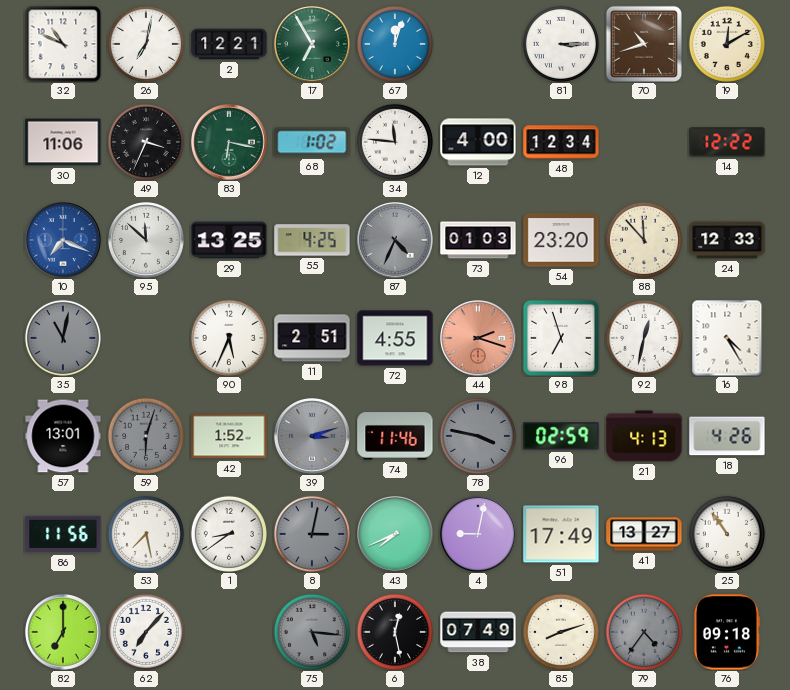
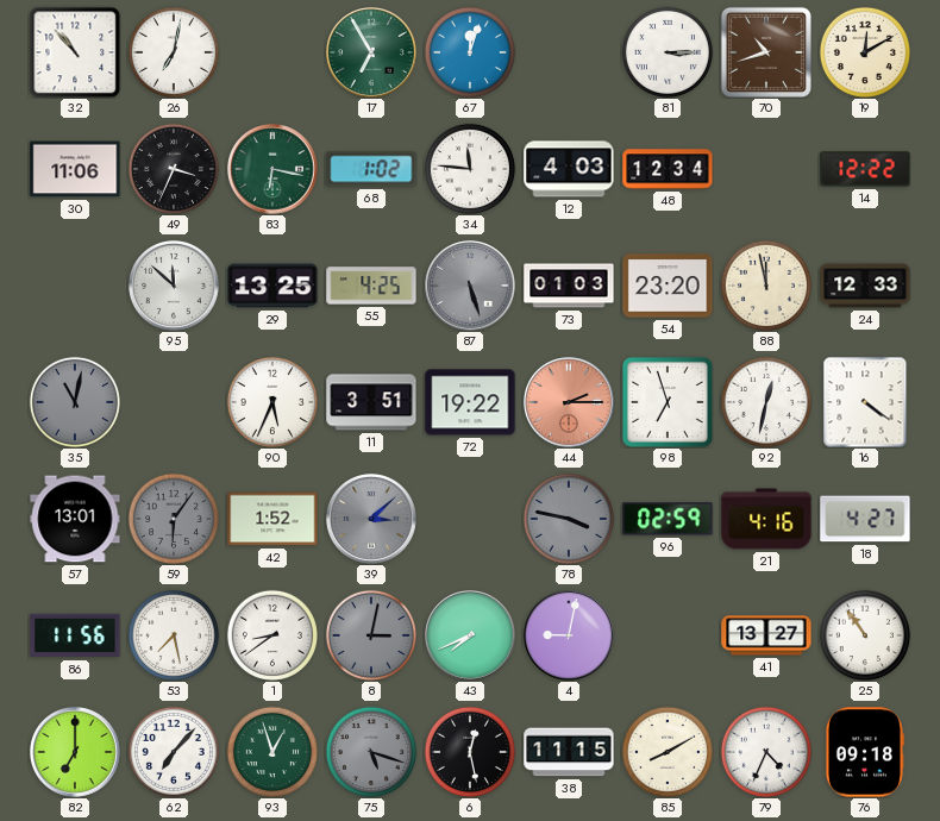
32: 10:49 -> 10:53
2: 12:21 -> none
12: 4:00 -> 4:03
10: 7:19 -> none
87: 4:34 -> 5:27
88: 11:53 -> 11:58
11: 2:51 -> 3:51
72: 4:55 -> 19:22
44: 2:18 -> 2:15
16: 4:25 -> 4:21
59: 6:03 -> 6:06
39: 3:12 -> 3:08
74: 11:46 -> none
21: 4:13 -> 4:16
18: 4:26 -> 4:27
51: 17:49 -> none
93: none -> 12:57
75: 5:16 -> 5:18
38: 07:49 -> 11:15
85: 8:12 -> 8:10
79: 4:36 -> 4:34
79 dial: grey -> white
